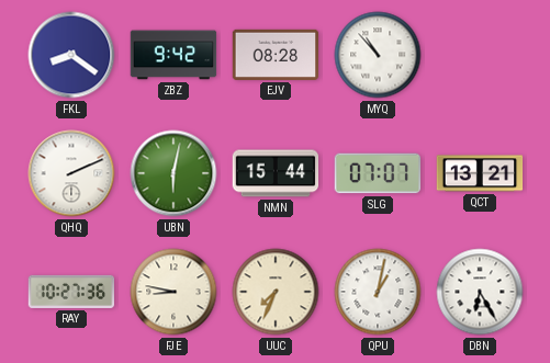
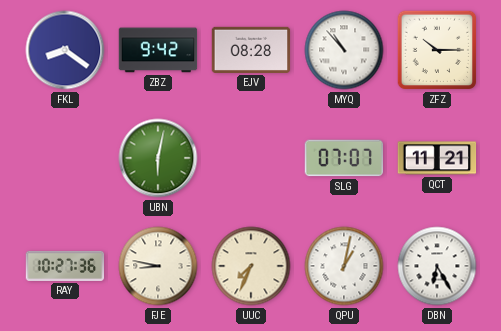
ZFZ: none -> 10:15
QHQ: 2:11 -> none
NMN: 15:44 -> none
QCT: 13:21 -> 11:21
